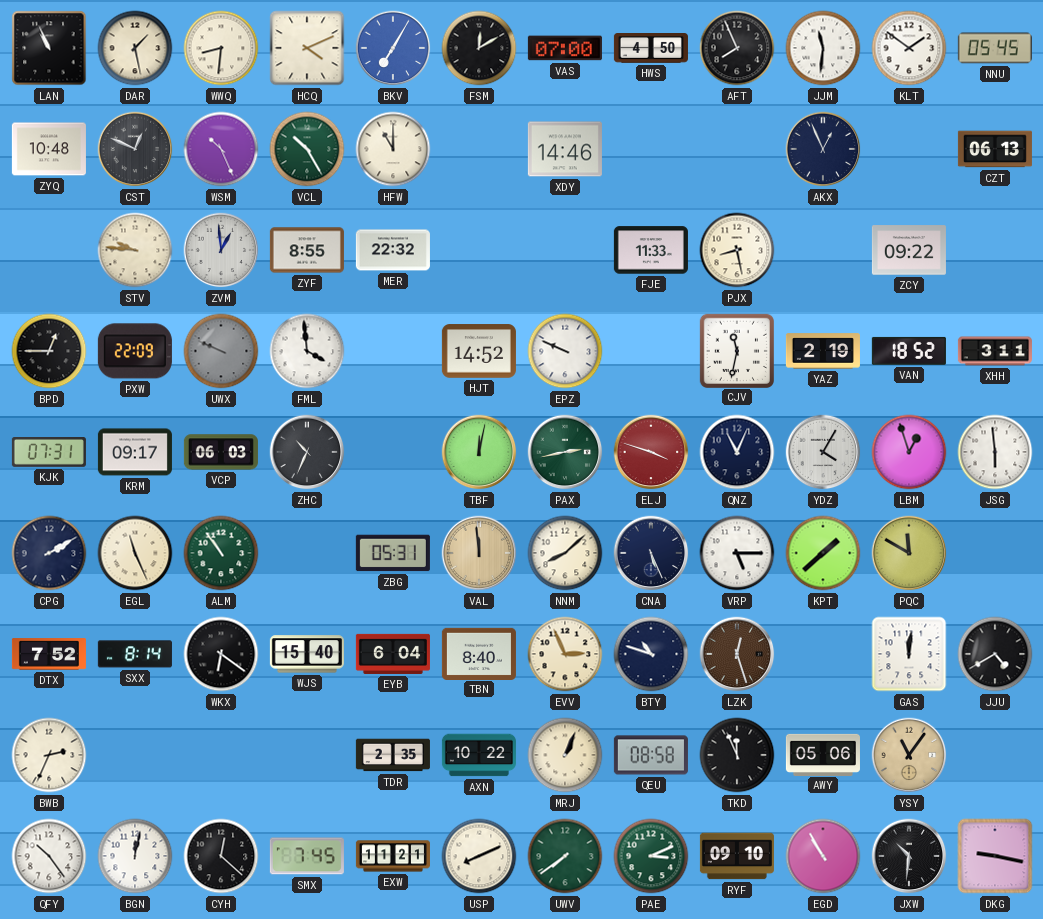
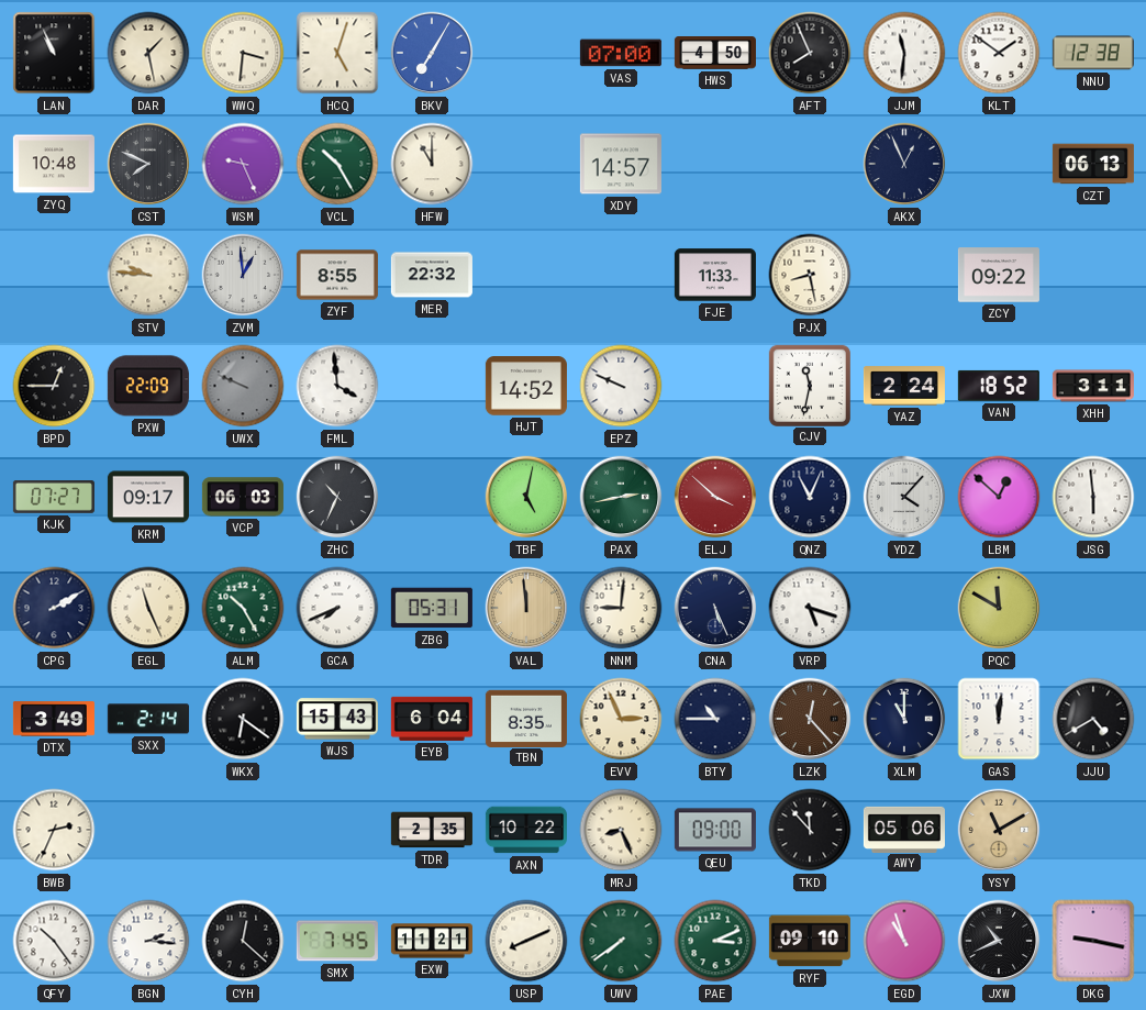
WWQ: 8:31 -> 3:31
HCQ: 4:11 -> 5:03
FSM: 12:10 -> none
NNU: 05:45 -> 12:38
CST: 12:49 -> 7:49
WSM: 10:26 -> 9:26
XDY: 14:46 -> 14:57
YAZ: 2:19 -> 2:24
KJK: 07:31 -> 07:27
TBF: 12:02 -> 5:02
ELJ: 3:48 -> 3:52
YDZ: 4:05 -> 4:07
LBM: 12:57 -> 12:52
ALM: 10:54 -> 10:25
GCA: none -> 7:41
NNM: 8:08 -> 9:01
VRP: 5:15 -> 5:18
KPT: 1:38 -> none
DTX: 7:52 -> 3:49
SXX: 8:14 -> 2:14
WJS: 15:40 -> 15:43
TBN: 8:40 -> 8:35
BTY: 10:48 -> 10:45
LZK: 12:27 -> 12:23
XLM: none -> 11:00
MRJ: 1:04 -> 8:26
QEU: 08:58 -> 09:00
TKD: 11:56 -> 11:53
YSY: 11:06 -> 11:10
BGN: 12:02 -> 2:16
EGD: 10:55 -> 10:57
JXW: 10:31 -> 10:41
